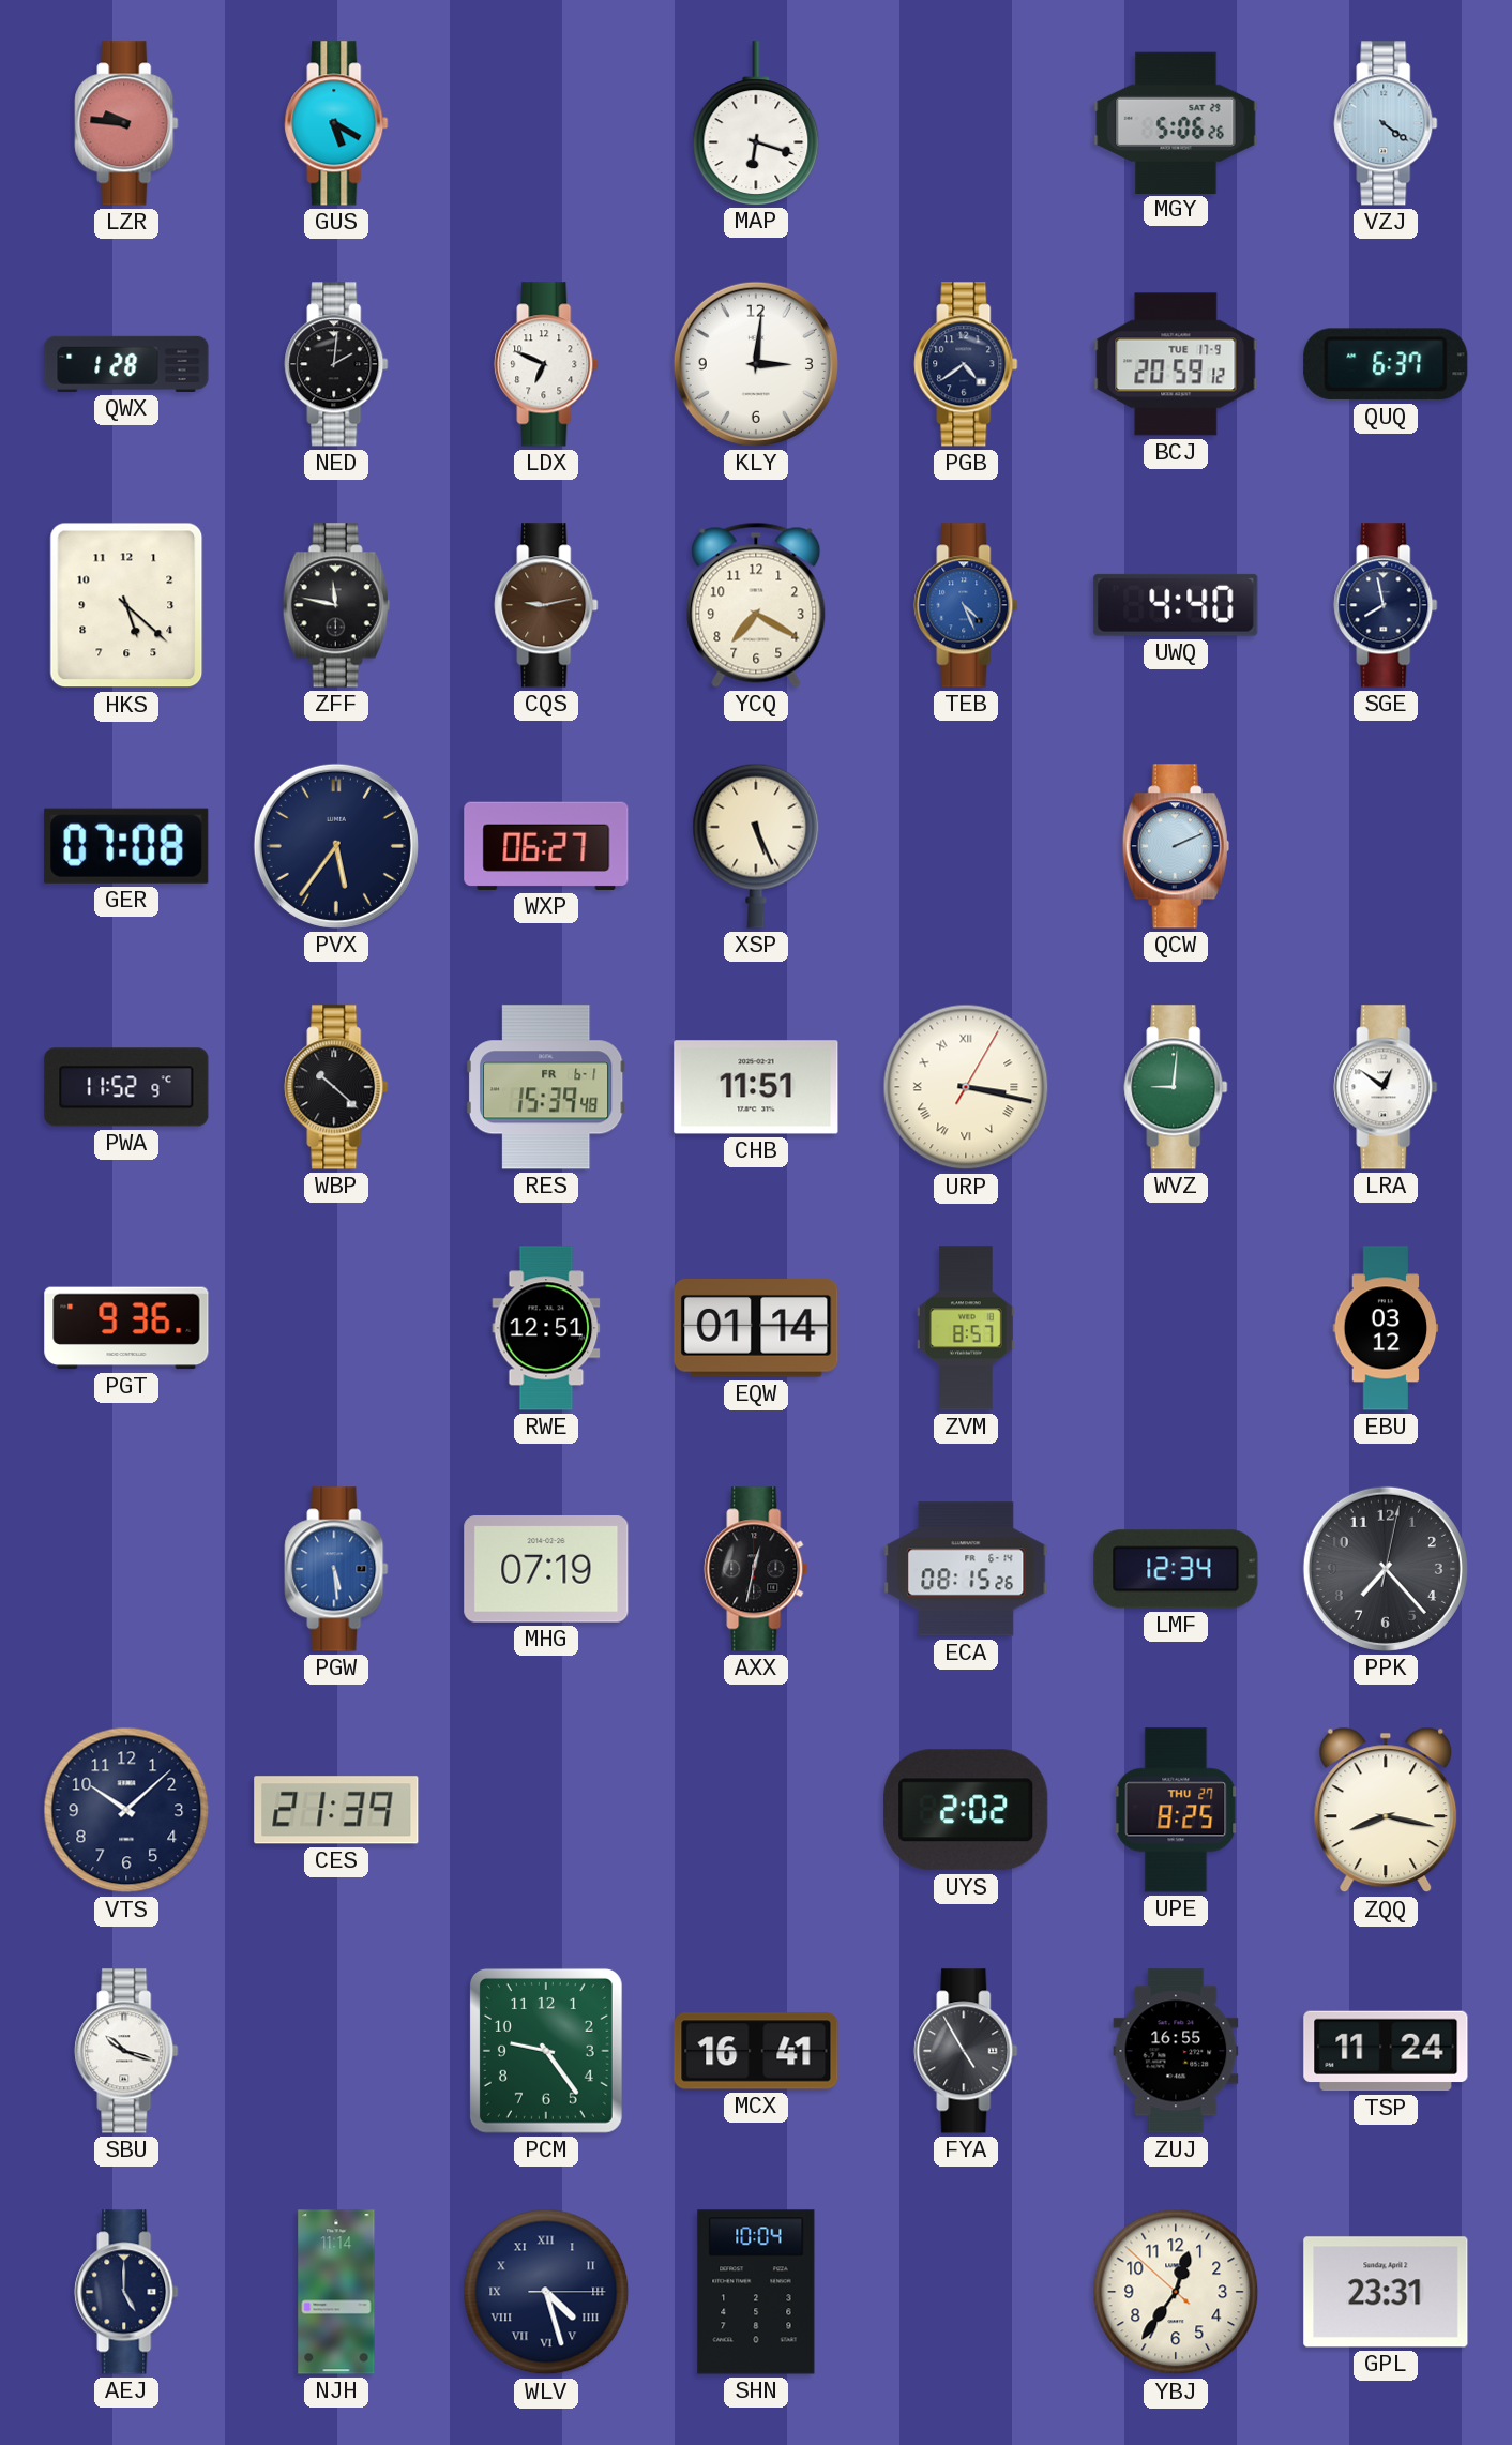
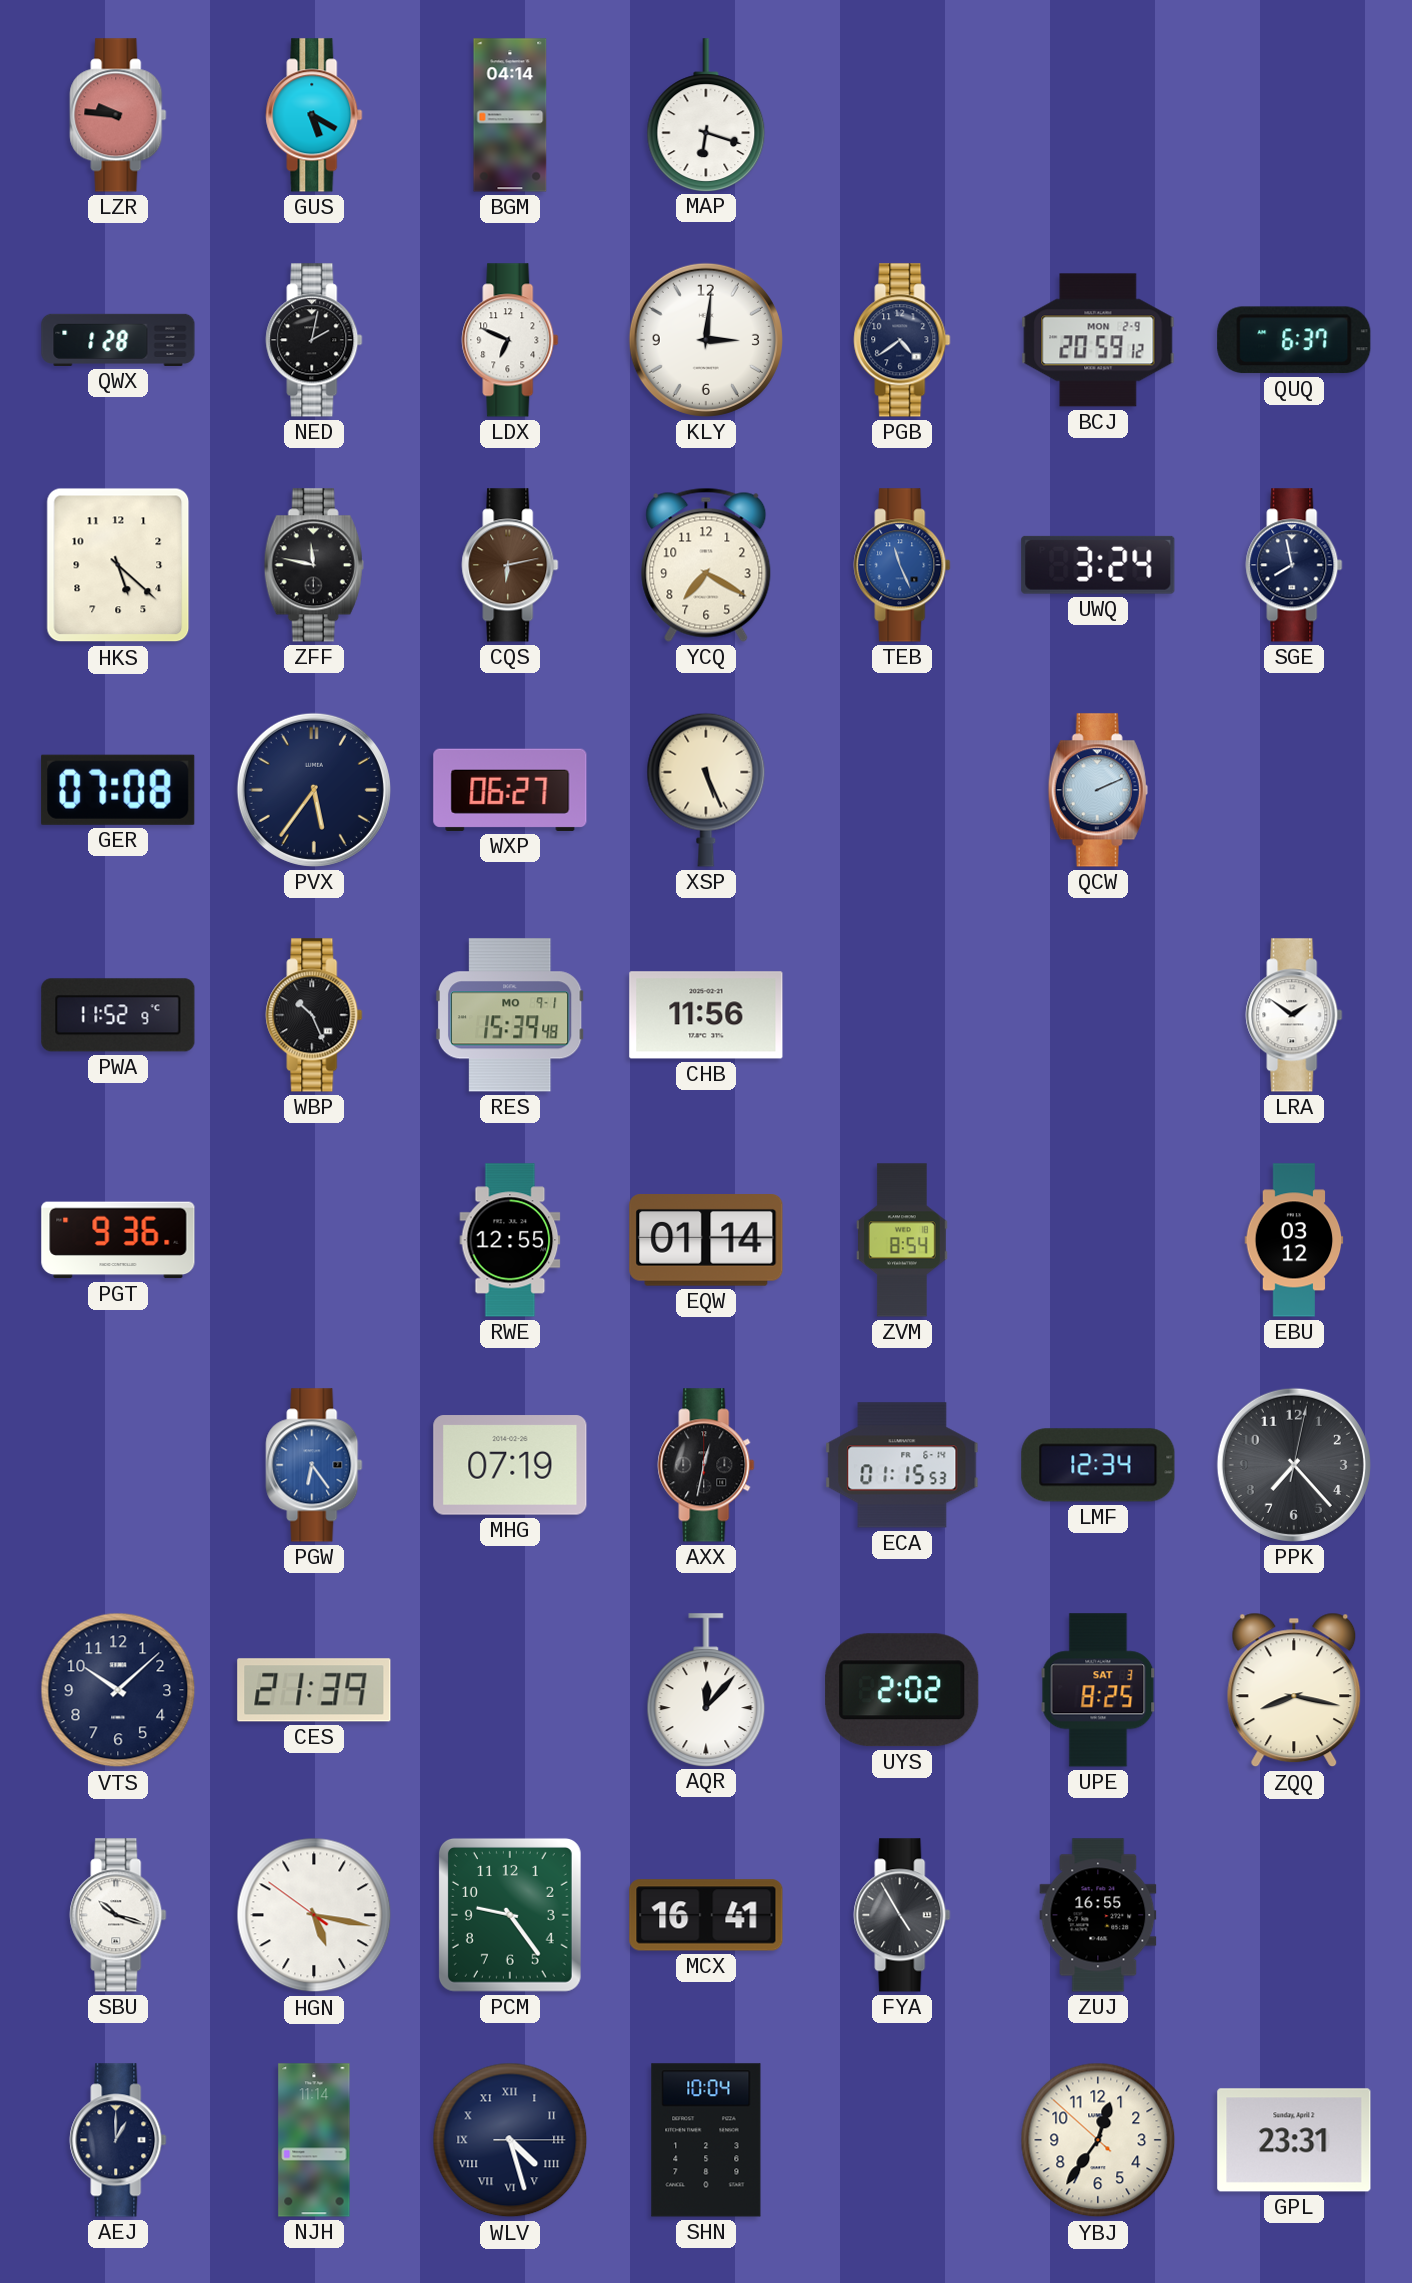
BGM: none -> 04:14
MGY: 5:06 -> none
VZJ: 4:21 -> none
NED: 2:01 -> 2:02
BCJ date: TUE 17-9 -> MON 2-9
CQS: 9:13 -> 6:13
TEB: 4:26 -> 11:26
UWQ: 4:40 -> 3:24
WBP: 10:22 -> 10:26
RES date: FR 6-1 -> MO 9-1
CHB: 11:51 -> 11:56
URP: 3:17 -> none
WVZ: 9:01 -> none
LRA: 12:51 -> 1:51
RWE: 12:51 -> 12:55
ZVM: 8:57 -> 8:54
PGW: 5:29 -> 6:24
ECA: 08:15 -> 01:15
AQR: none -> 12:07
UPE date: THU 27 -> SAT 3
HGN: none -> 5:16
TSP: 11:24 -> none
AEJ: 5:00 -> 1:00
